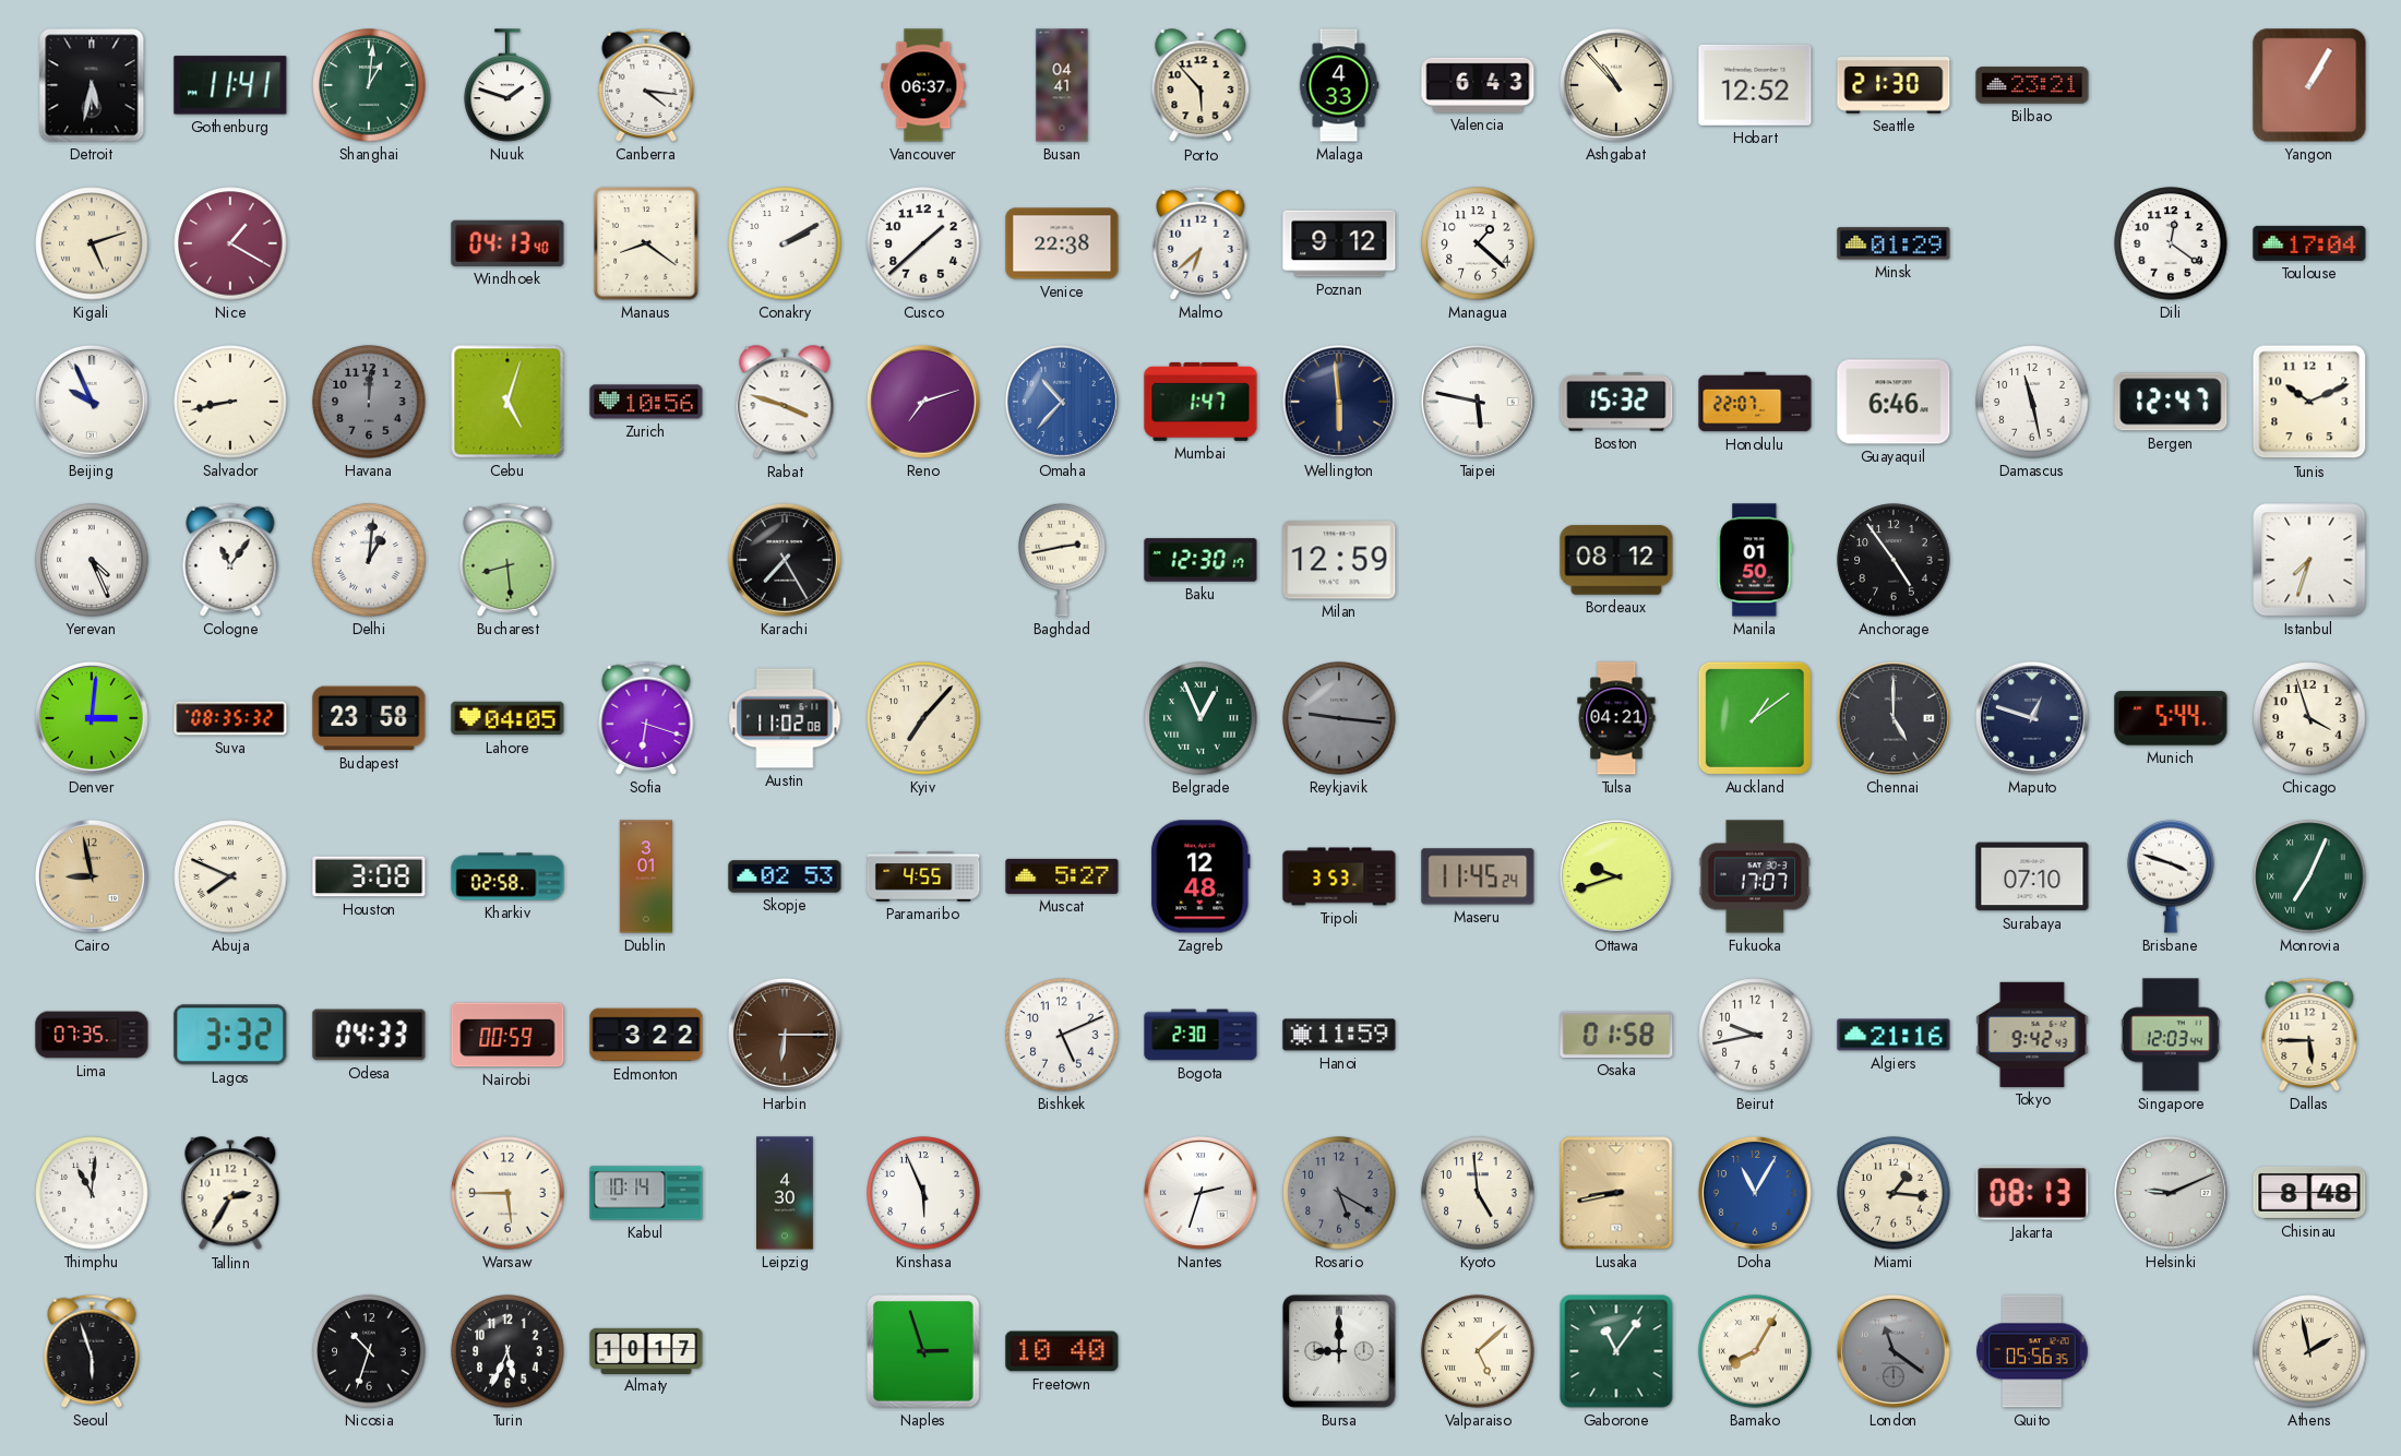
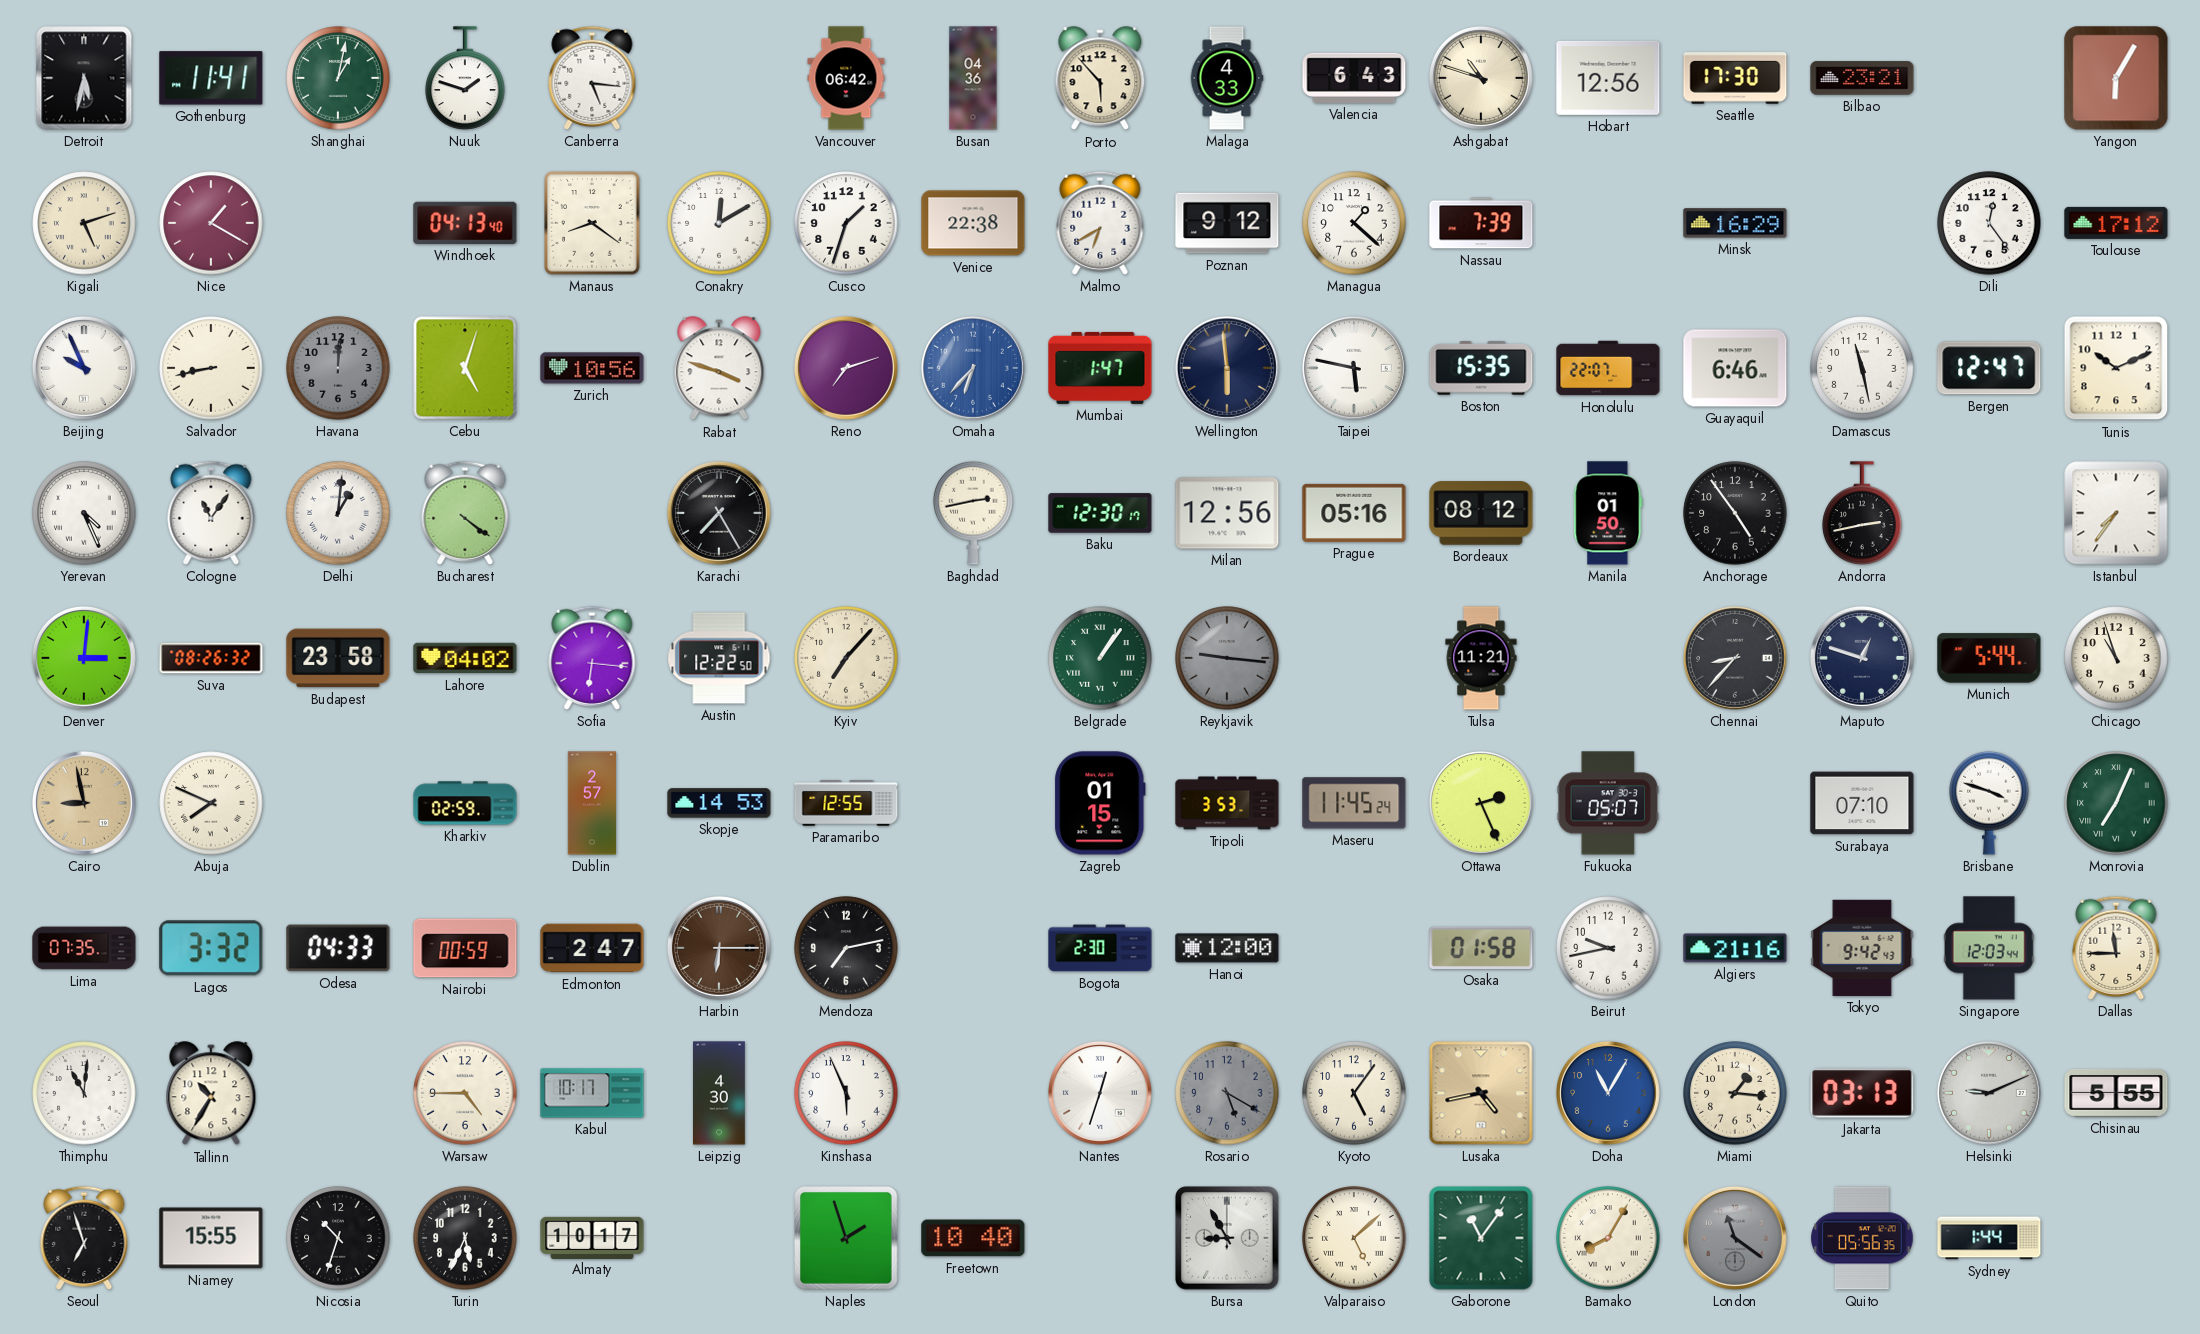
Shanghai: 1:01 -> 1:02
Canberra: 4:16 -> 5:16
Vancouver: 06:37 -> 06:42
Busan: 04:41 -> 04:36
Ashgabat: 10:53 -> 10:48
Hobart: 12:52 -> 12:56
Seattle: 21:30 -> 17:30
Yangon: 1:05 -> 6:05
Conakry: 2:10 -> 12:10
Cusco: 1:38 -> 1:33
Malmo: 6:38 -> 6:40
Nassau: none -> 7:39
Minsk: 01:29 -> 16:29
Dili: 12:21 -> 12:24
Toulouse: 17:04 -> 17:12
Omaha: 10:37 -> 6:37
Boston: 15:32 -> 15:35
Bucharest: 8:29 -> 4:21
Milan: 12:59 -> 12:56
Prague: none -> 05:16
Andorra: none -> 2:43
Istanbul: 7:33 -> 7:36
Suva: 08:35 -> 08:26
Lahore: 04:05 -> 04:02
Sofia: 6:18 -> 6:16
Austin: 11:02 -> 12:22
Belgrade: 12:56 -> 1:06
Tulsa: 04:21 -> 11:21
Auckland: 1:09 -> none
Chennai: 5:00 -> 8:37
Chicago: 3:57 -> 10:57
Houston: 3:08 -> none
Kharkiv: 02:58 -> 02:59
Dublin: 3:01 -> 2:57
Skopje: 02:53 -> 14:53
Paramaribo: 4:55 -> 12:55
Muscat: 5:27 -> none
Zagreb: 12:48 -> 01:15
Ottawa: 9:42 -> 2:26
Fukuoka: 17:07 -> 05:07
Edmonton: 3:22 -> 2:47
Mendoza: none -> 7:13
Bishkek: 5:11 -> none
Hanoi: 11:59 -> 12:00
Dallas: 5:45 -> 11:45
Tallinn: 2:35 -> 10:35
Warsaw: 5:45 -> 4:45
Kabul: 10:14 -> 10:17
Nantes: 2:33 -> 12:33
Kyoto: 4:59 -> 5:06
Lusaka: 8:43 -> 4:43
Jakarta: 08:13 -> 03:13
Chisinau: 8:48 -> 5:55
Seoul: 5:57 -> 6:57
Niamey: none -> 15:55
Naples: 2:57 -> 1:57
Bursa: 9:00 -> 8:55
Sydney: none -> 1:44
Athens: 1:58 -> none
